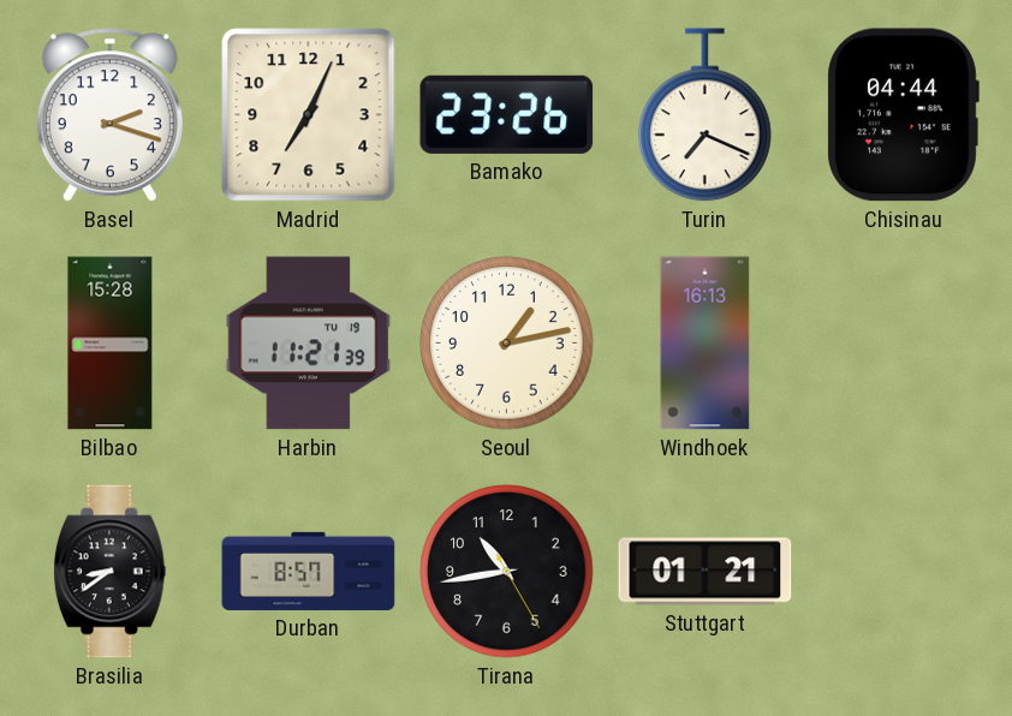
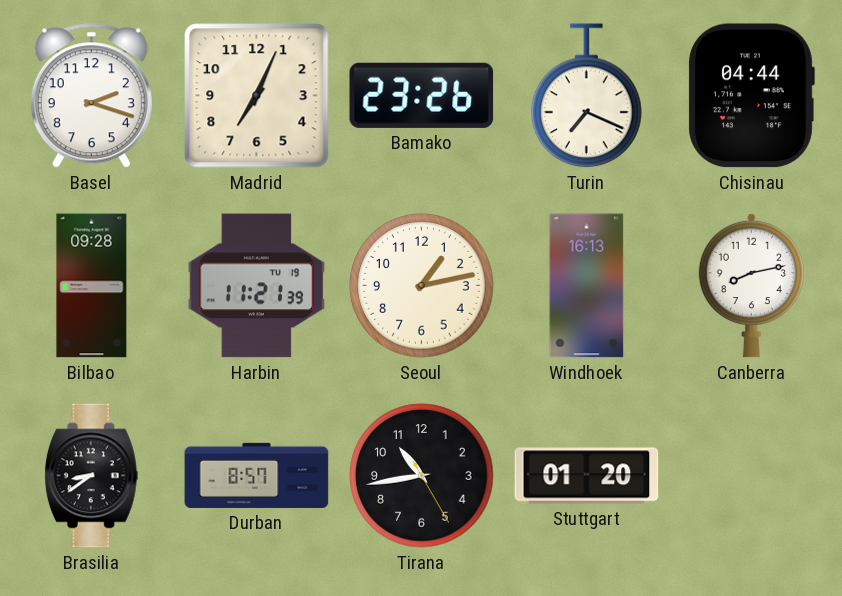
Bilbao: 15:28 -> 09:28
Canberra: none -> 8:13
Stuttgart: 01:21 -> 01:20
